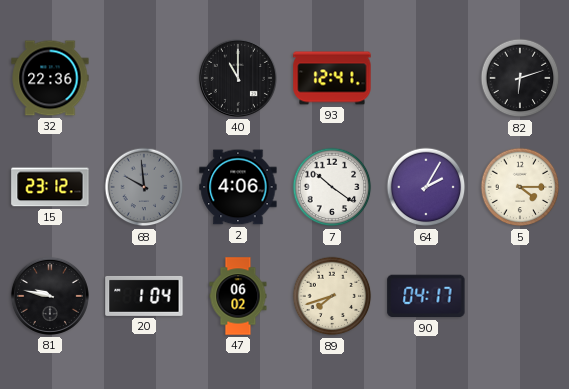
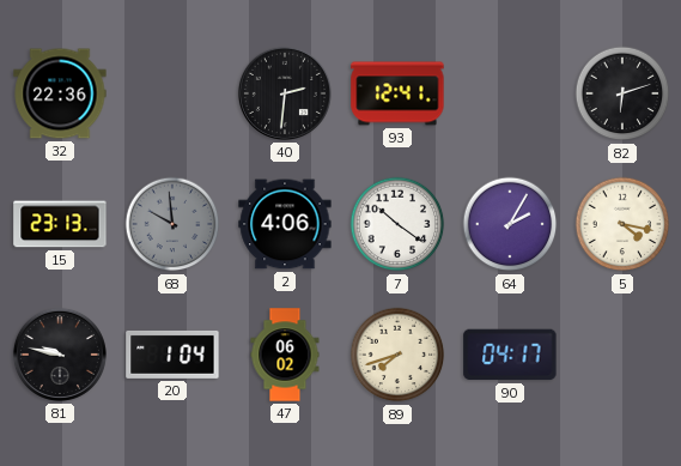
40: 11:00 -> 2:31
15: 23:12 -> 23:13
5: 4:15 -> 4:17
